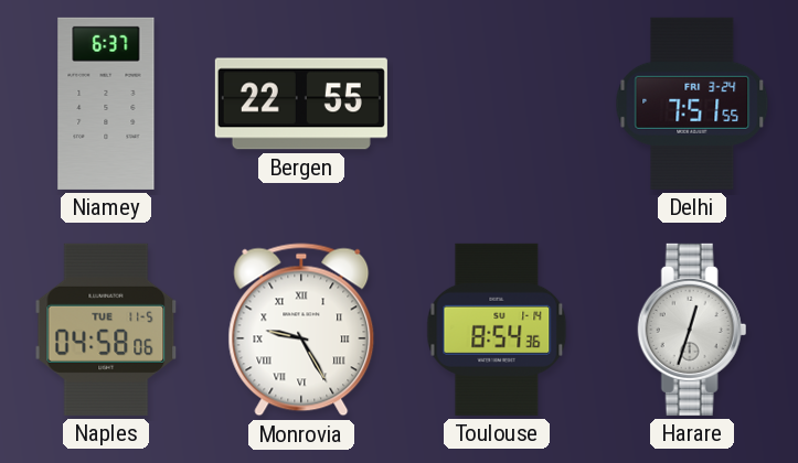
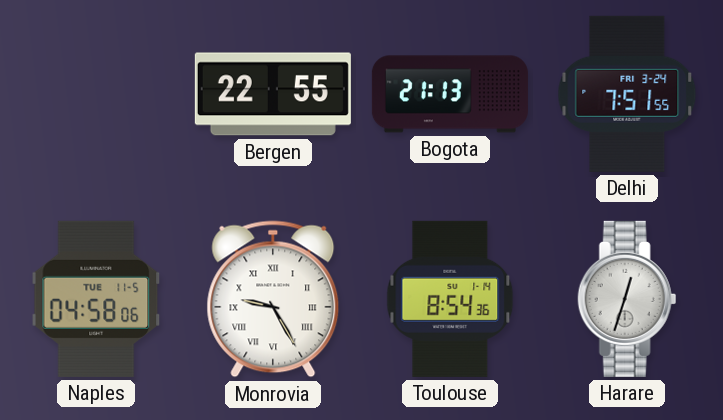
Niamey: 6:37 -> none
Bogota: none -> 21:13
